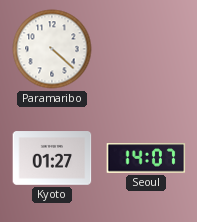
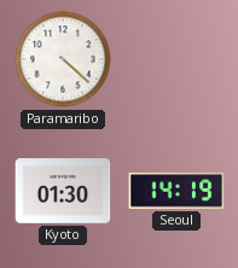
Kyoto: 01:27 -> 01:30
Seoul: 14:07 -> 14:19
